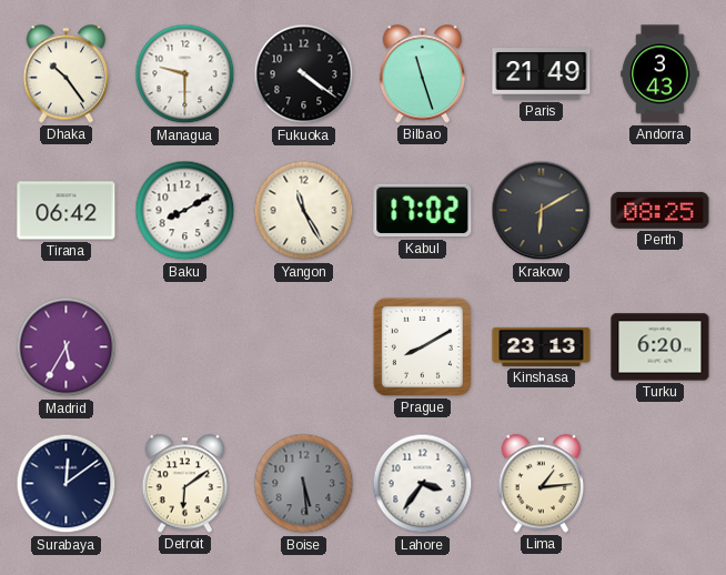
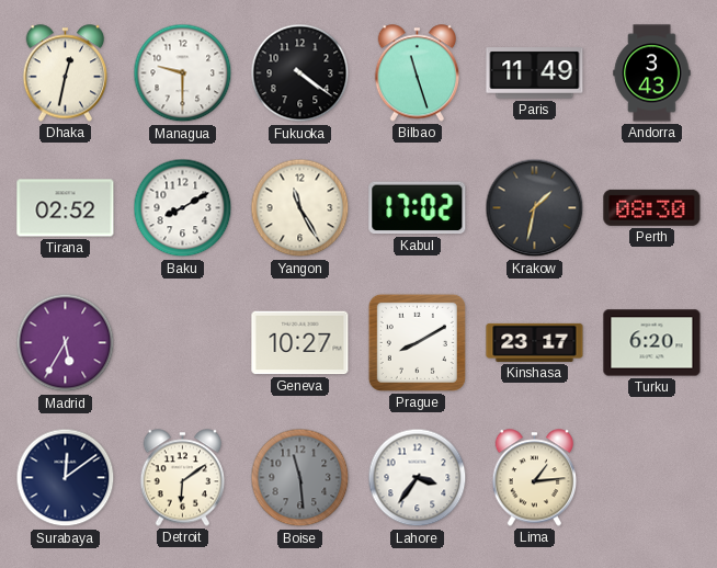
Dhaka: 10:24 -> 12:32
Paris: 21:49 -> 11:49
Tirana: 06:42 -> 02:52
Krakow: 6:10 -> 1:32
Perth: 08:25 -> 08:30
Geneva: none -> 10:27
Kinshasa: 23:13 -> 23:17
Boise: 5:29 -> 11:29
